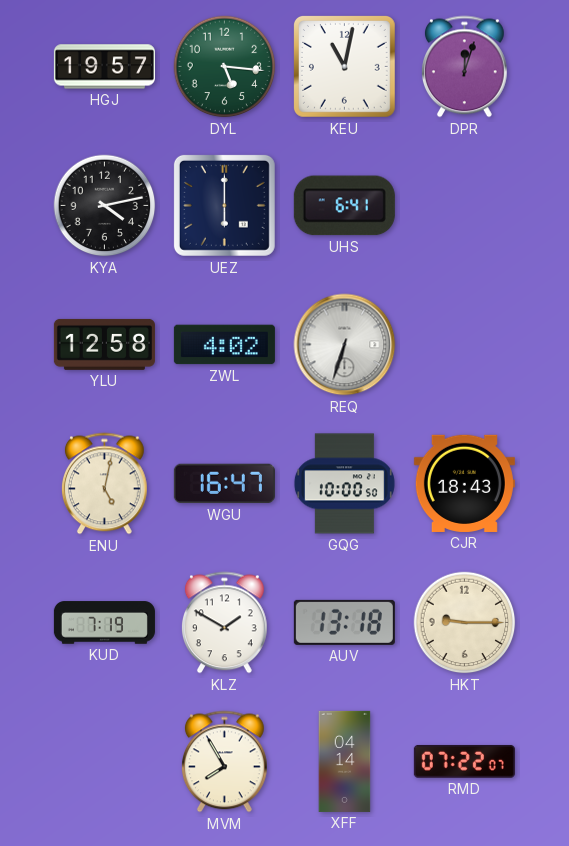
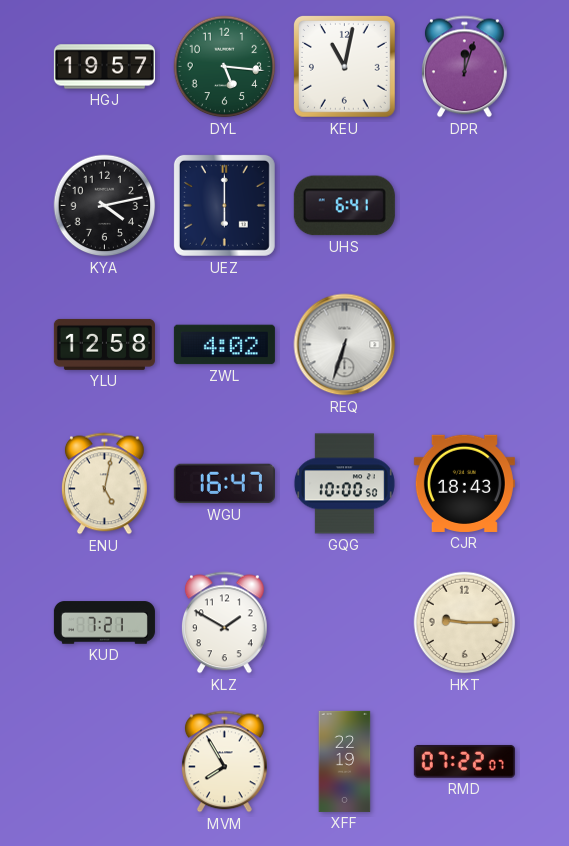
KUD: 7:19 -> 7:21
AUV: 13:18 -> none
XFF: 04:14 -> 22:19
